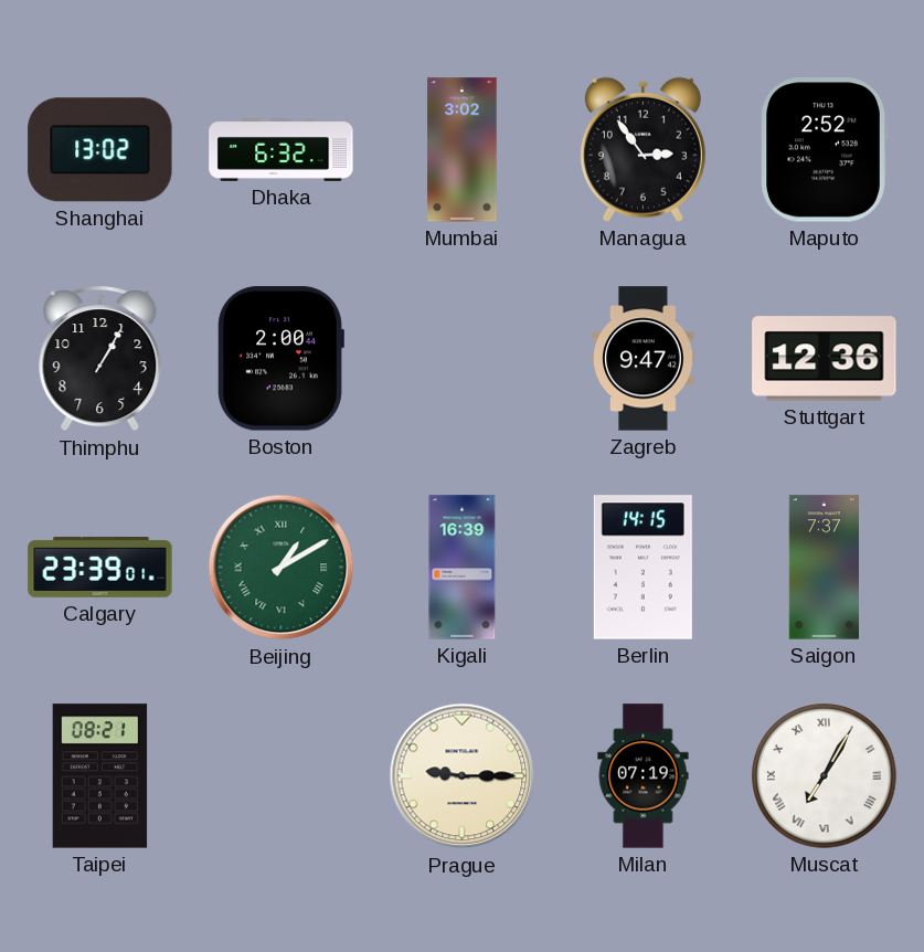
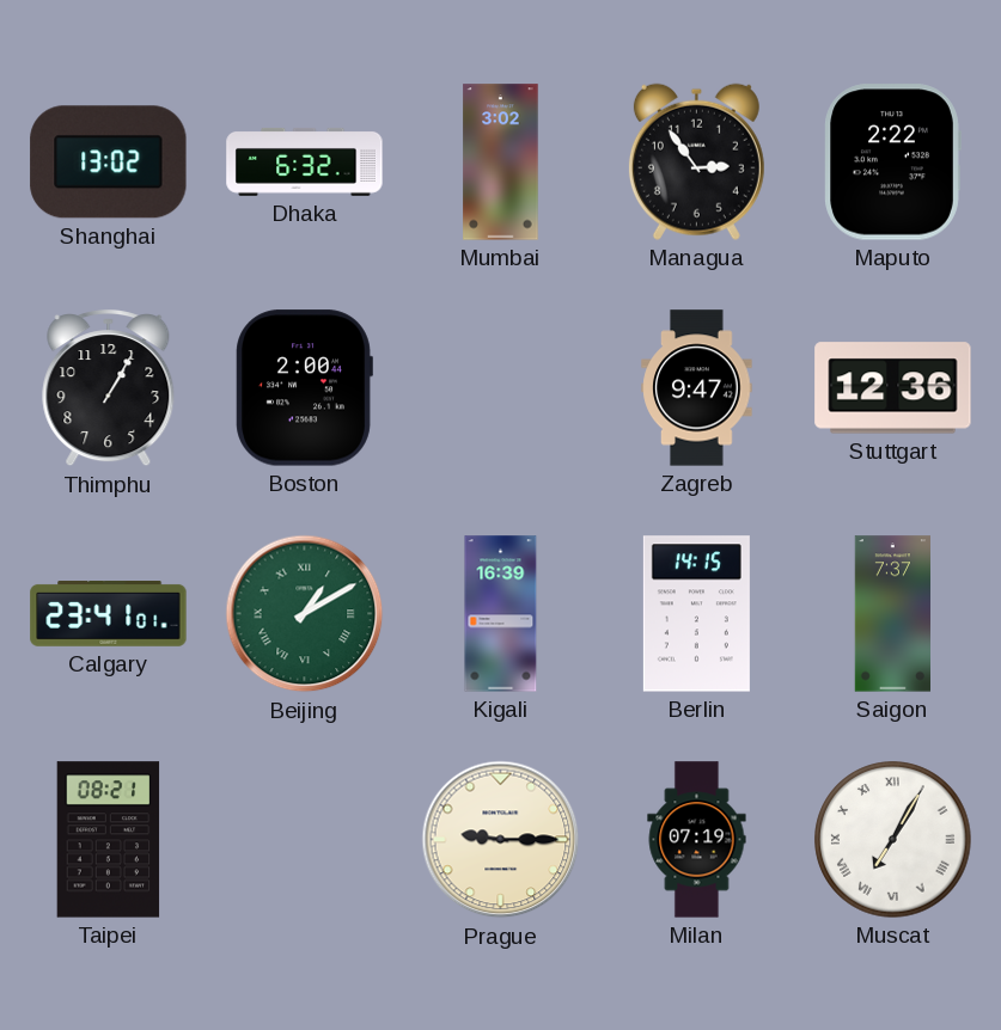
Maputo: 2:52 -> 2:22
Calgary: 23:39 -> 23:41
